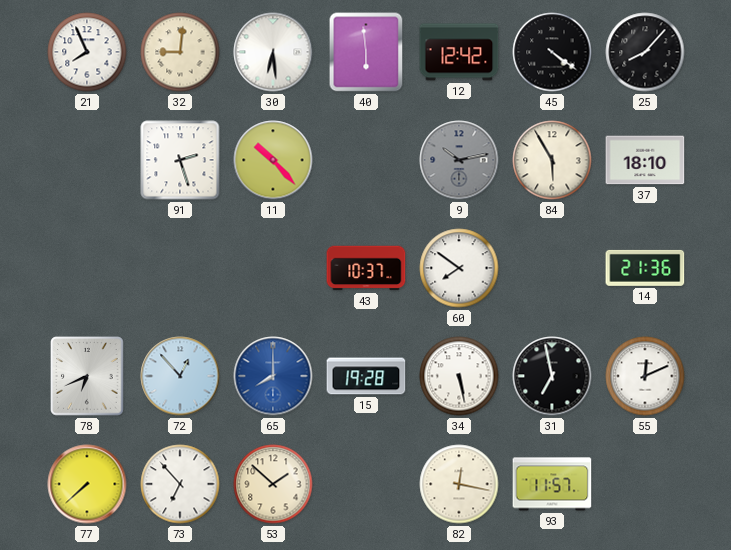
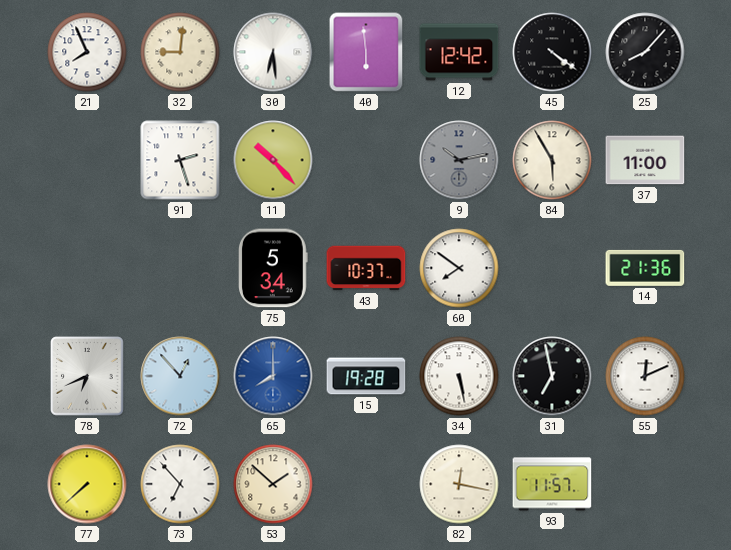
37: 18:10 -> 11:00
75: none -> 5:34
